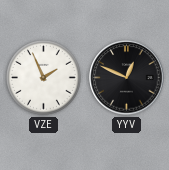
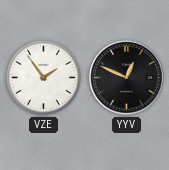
VZE: 1:56 -> 1:54
